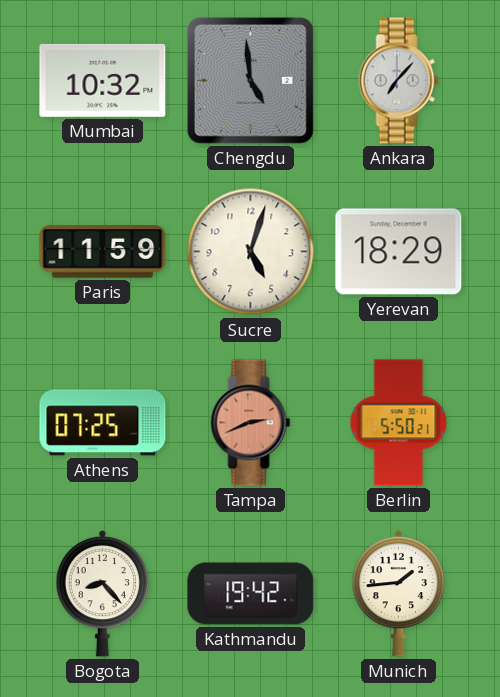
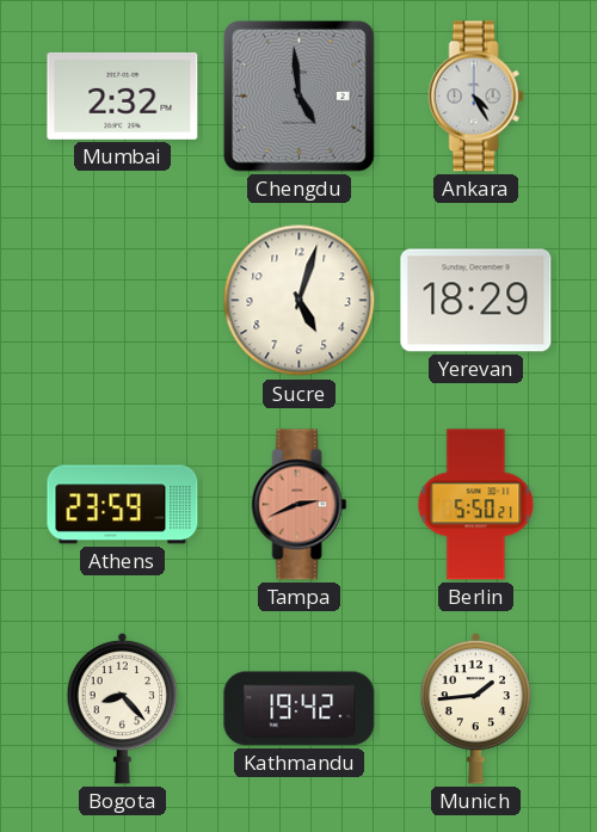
Mumbai: 10:32 -> 2:32
Ankara: 7:07 -> 4:25
Paris: 11:59 -> none
Athens: 07:25 -> 23:59
